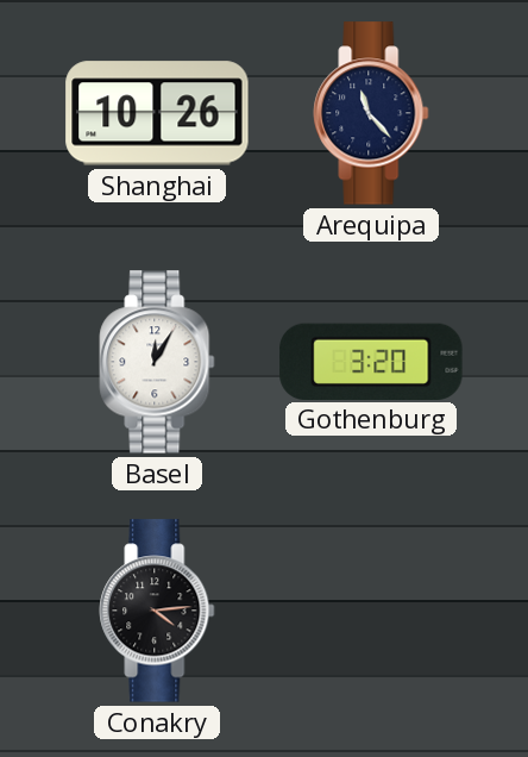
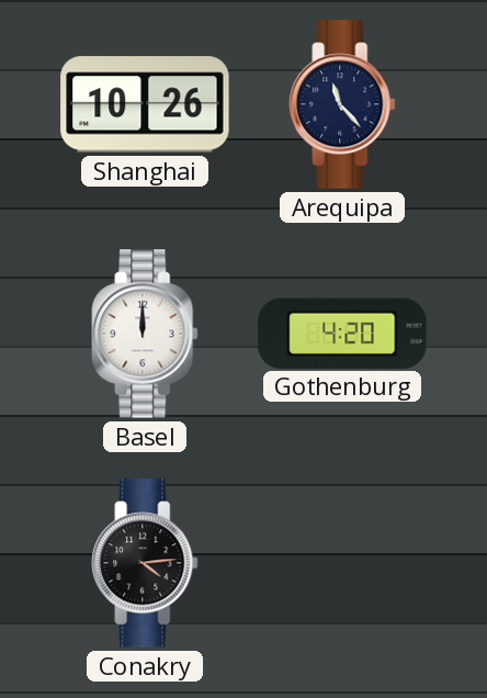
Basel: 12:05 -> 12:00
Gothenburg: 3:20 -> 4:20
